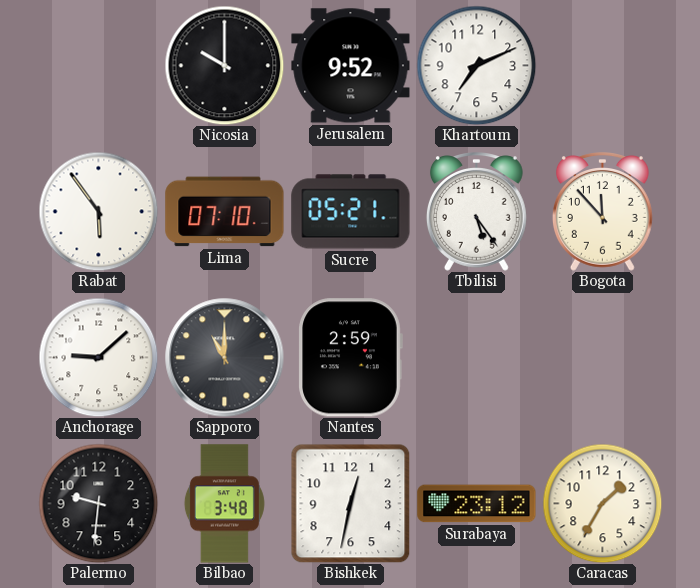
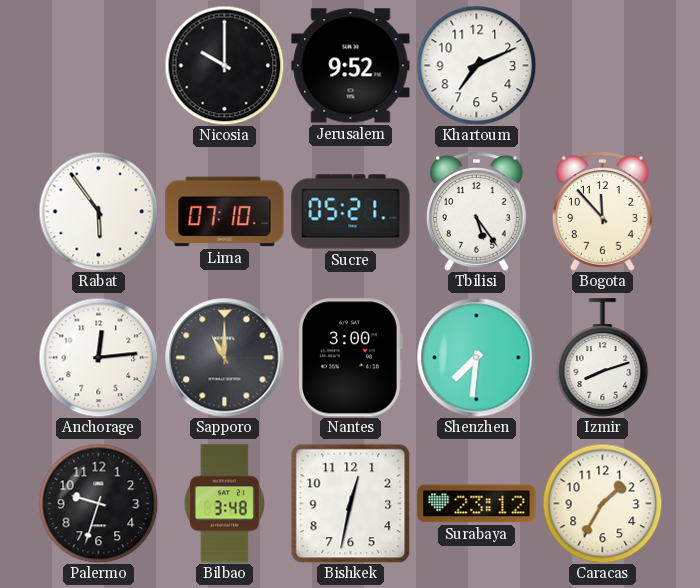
Anchorage: 9:08 -> 12:14
Nantes: 2:59 -> 3:00
Shenzhen: none -> 7:31
Izmir: none -> 8:12
Palermo: 9:31 -> 9:33
